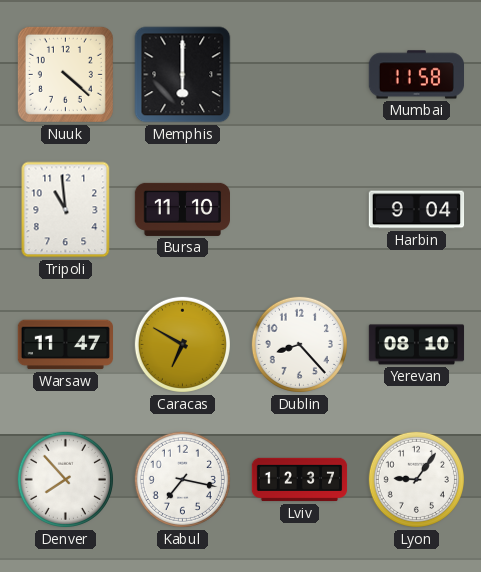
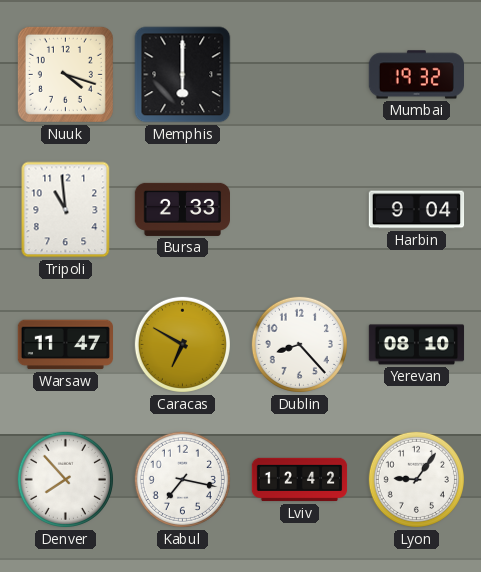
Nuuk: 4:22 -> 4:18
Mumbai: 11:58 -> 19:32
Bursa: 11:10 -> 2:33
Lviv: 12:37 -> 12:42
